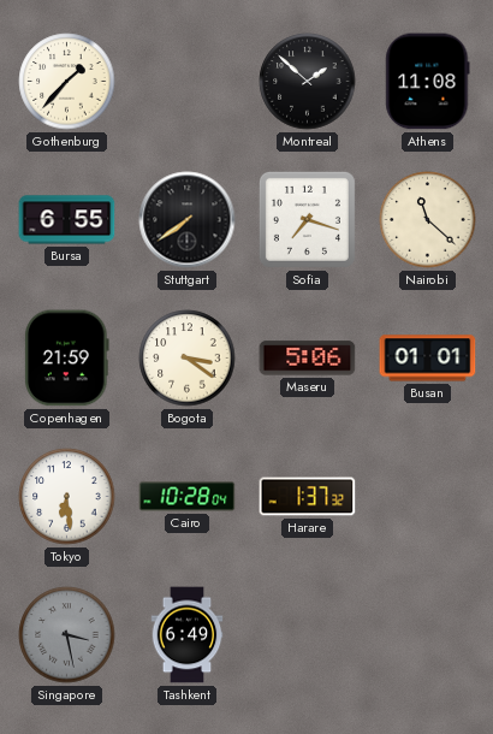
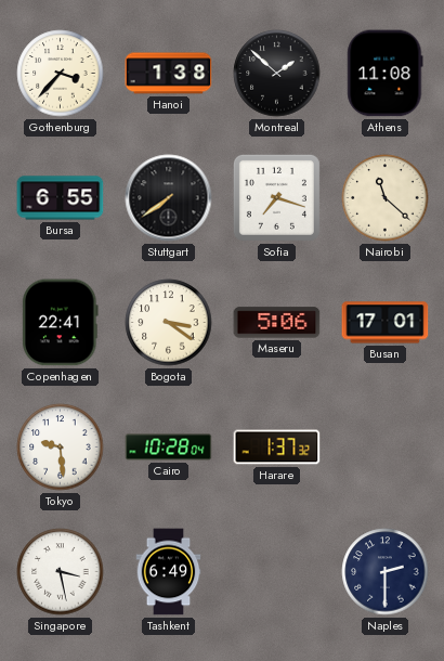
Gothenburg: 1:37 -> 3:37
Hanoi: none -> 1:38
Copenhagen: 21:59 -> 22:41
Busan: 01:01 -> 17:01
Tokyo: 6:29 -> 9:29
Singapore dial: grey -> white
Naples: none -> 2:30
